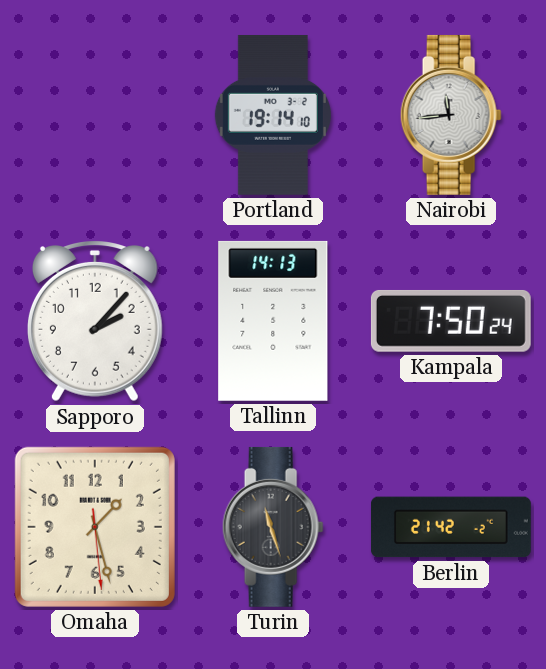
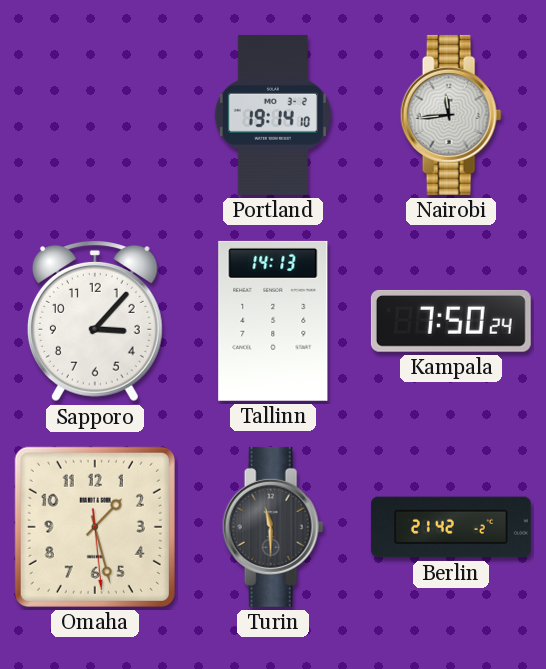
Sapporo: 2:07 -> 3:07
Turin: 11:27 -> 11:30
